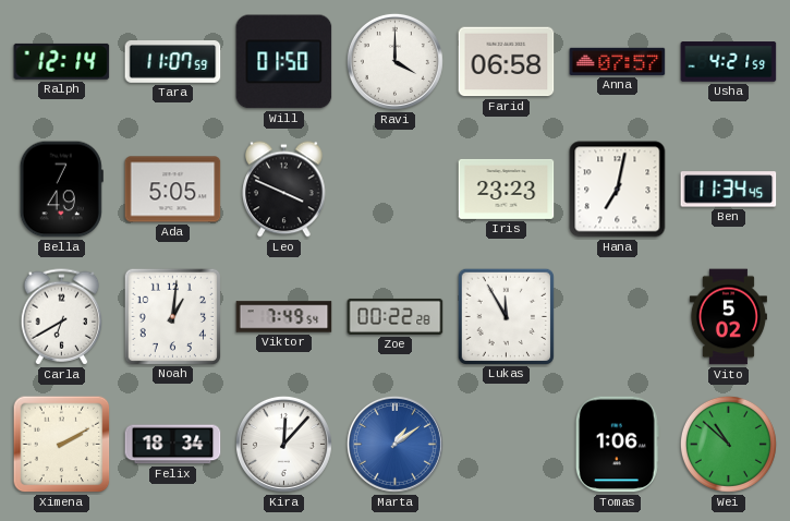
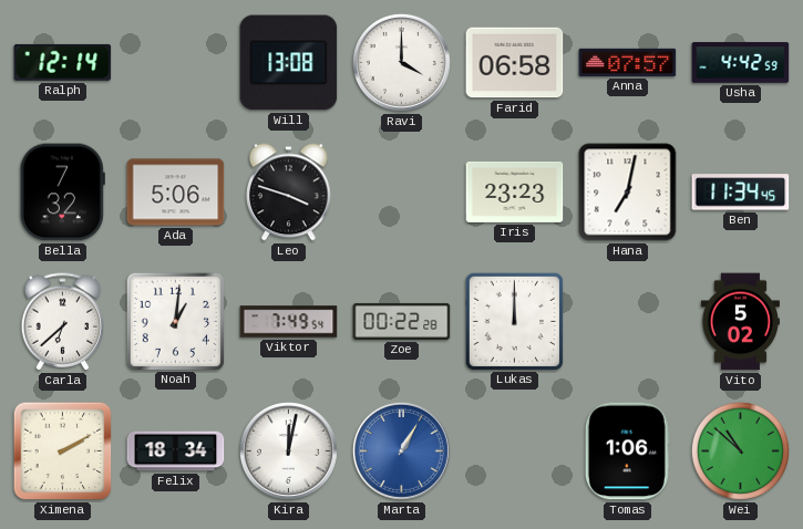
Tara: 11:07 -> none
Will: 01:50 -> 13:08
Usha: 4:21 -> 4:42
Bella: 7:49 -> 7:32
Ada: 5:05 -> 5:06
Leo: 3:49 -> 3:48
Carla: 6:40 -> 6:38
Lukas: 11:55 -> 12:00
Kira: 12:07 -> 12:02
Marta: 1:09 -> 1:05
